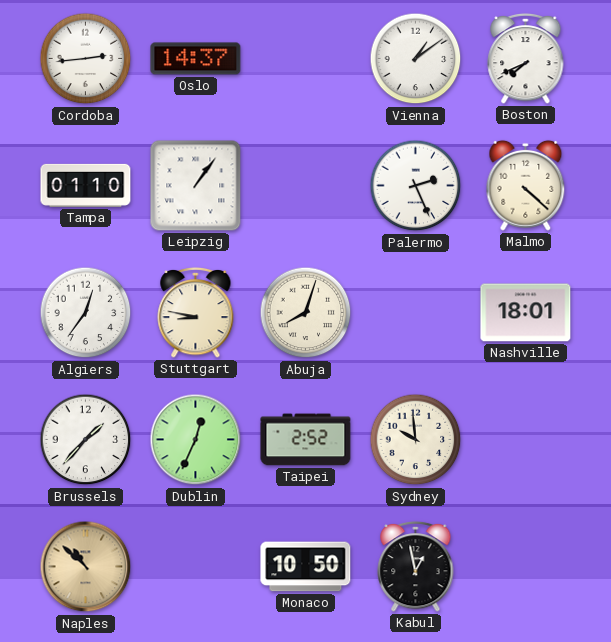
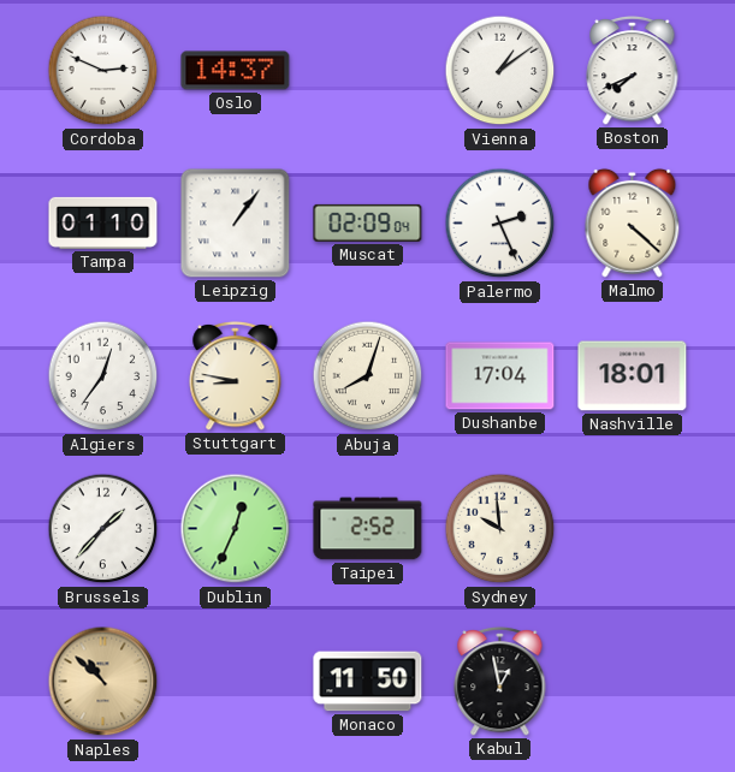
Cordoba: 2:44 -> 2:49
Muscat: none -> 02:09
Dushanbe: none -> 17:04
Monaco: 10:50 -> 11:50
